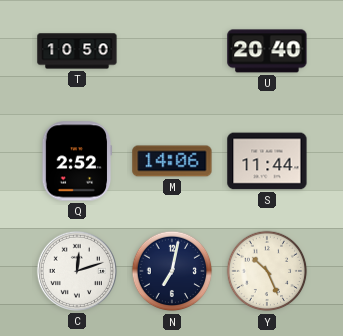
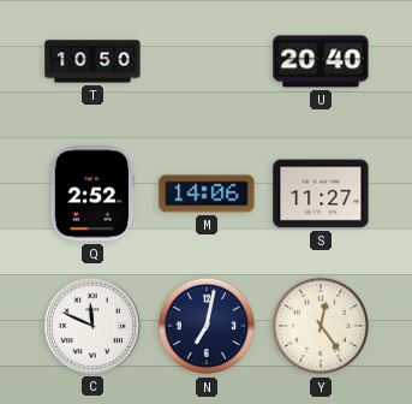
S: 11:44 -> 11:27
C: 12:12 -> 11:49
Y: 10:26 -> 12:24
